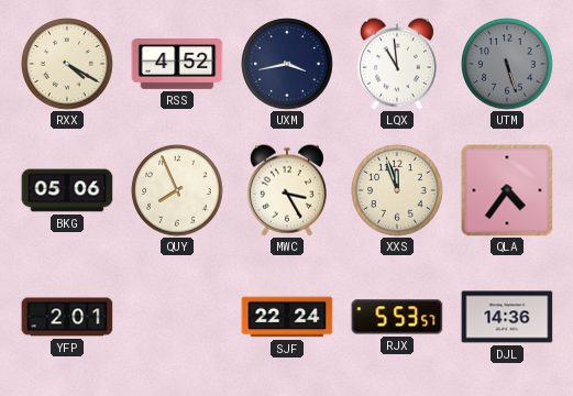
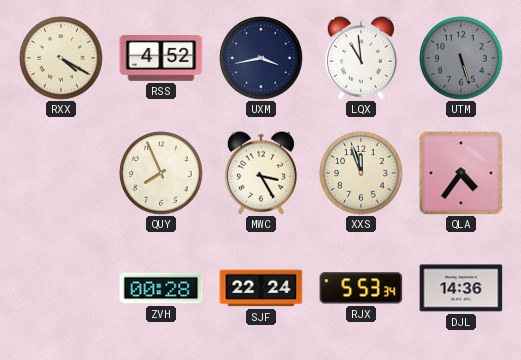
BKG: 05:06 -> none
YFP: 2:01 -> none
ZVH: none -> 00:28
RJX: 5:53:57 -> 5:53:34
